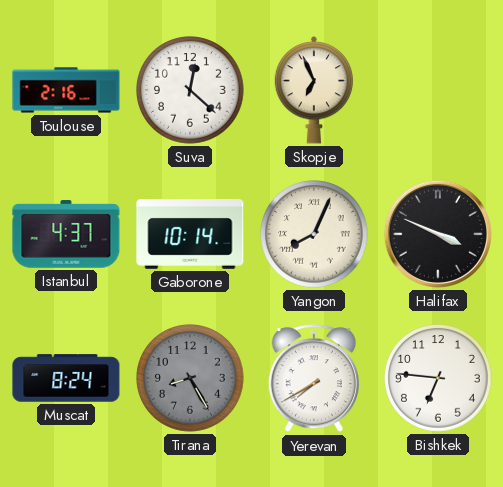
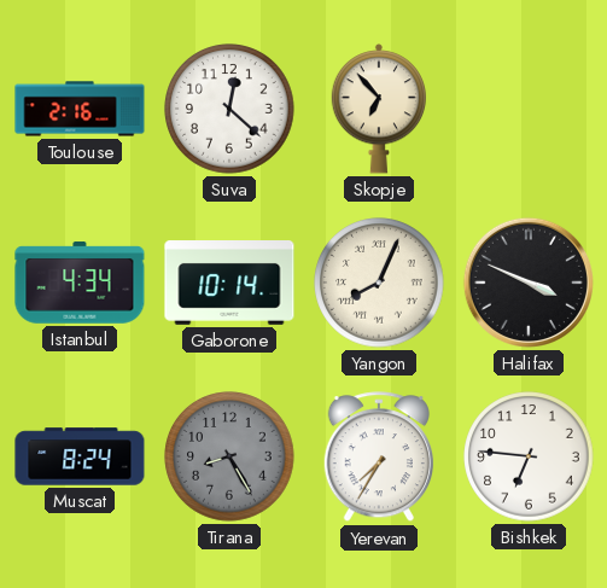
Skopje: 6:56 -> 6:53
Istanbul: 4:37 -> 4:34
Yerevan: 7:40 -> 7:35
